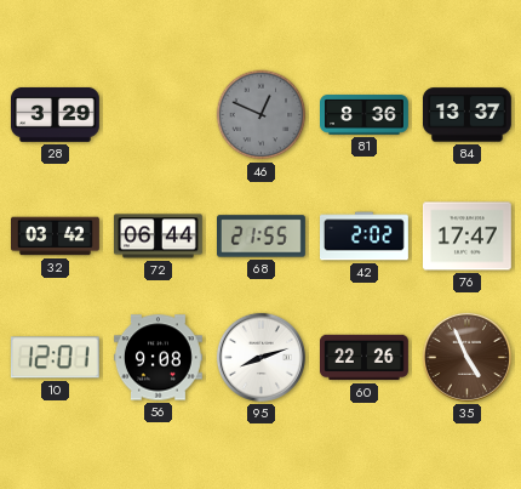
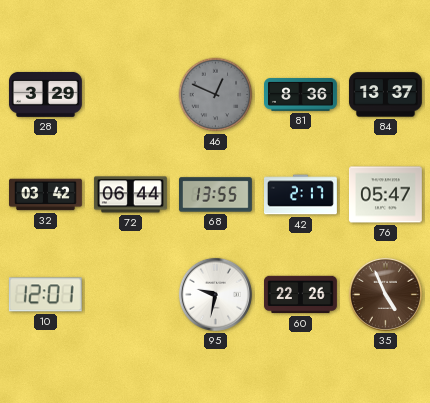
68: 21:55 -> 13:55
42: 2:02 -> 2:17
76: 17:47 -> 05:47
56: 9:08 -> none
95: 8:12 -> 9:32
